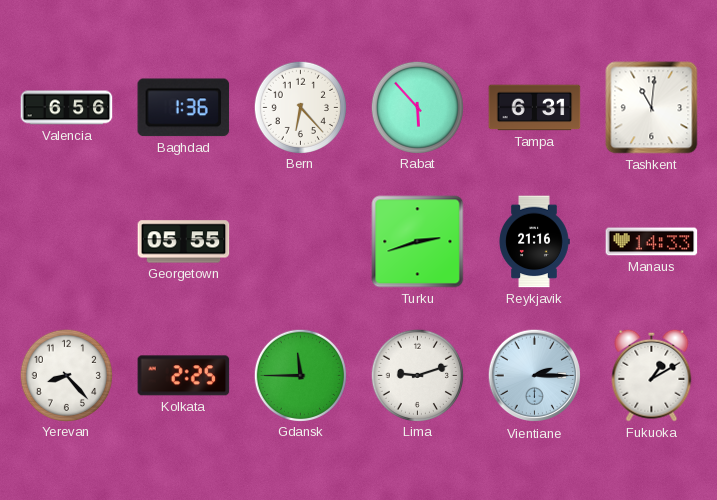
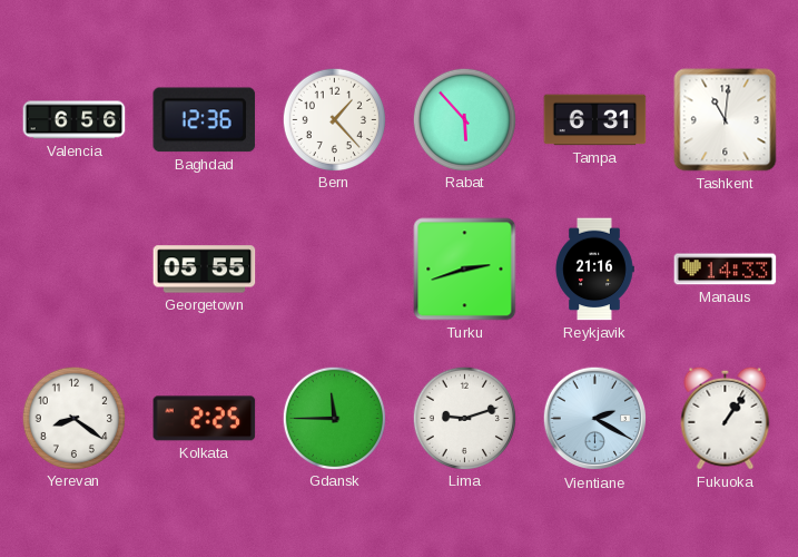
Baghdad: 1:36 -> 12:36
Bern: 6:23 -> 1:23
Yerevan: 8:23 -> 8:21
Vientiane: 2:15 -> 2:20
Fukuoka: 1:10 -> 1:06
